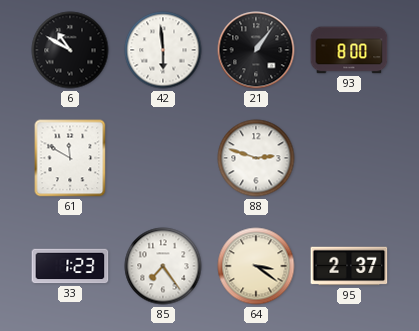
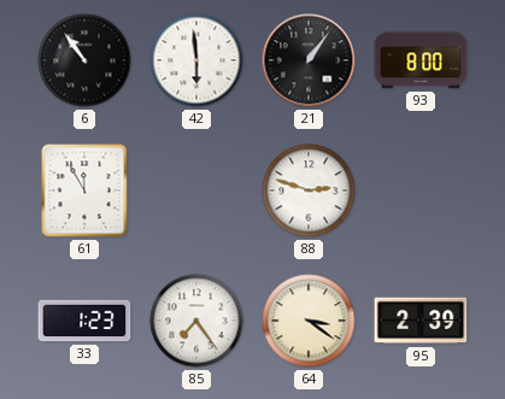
6: 10:50 -> 10:54
61: 11:50 -> 11:55
95: 2:37 -> 2:39
